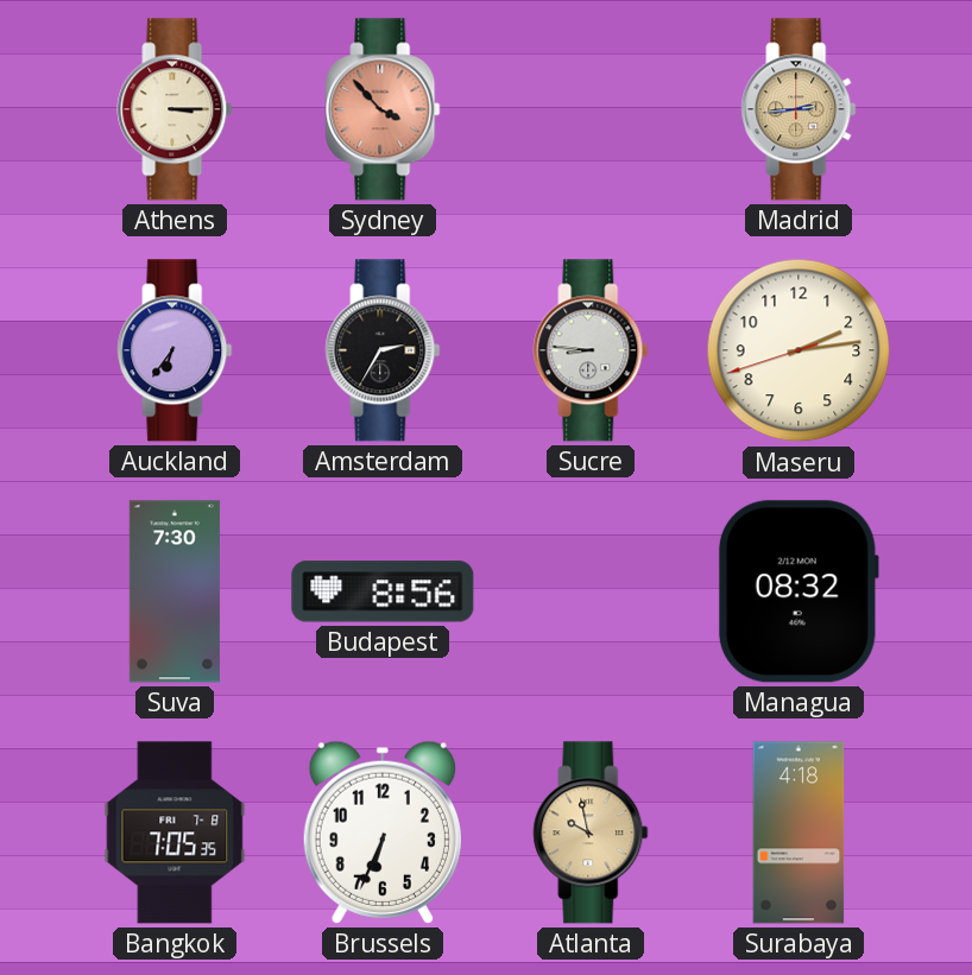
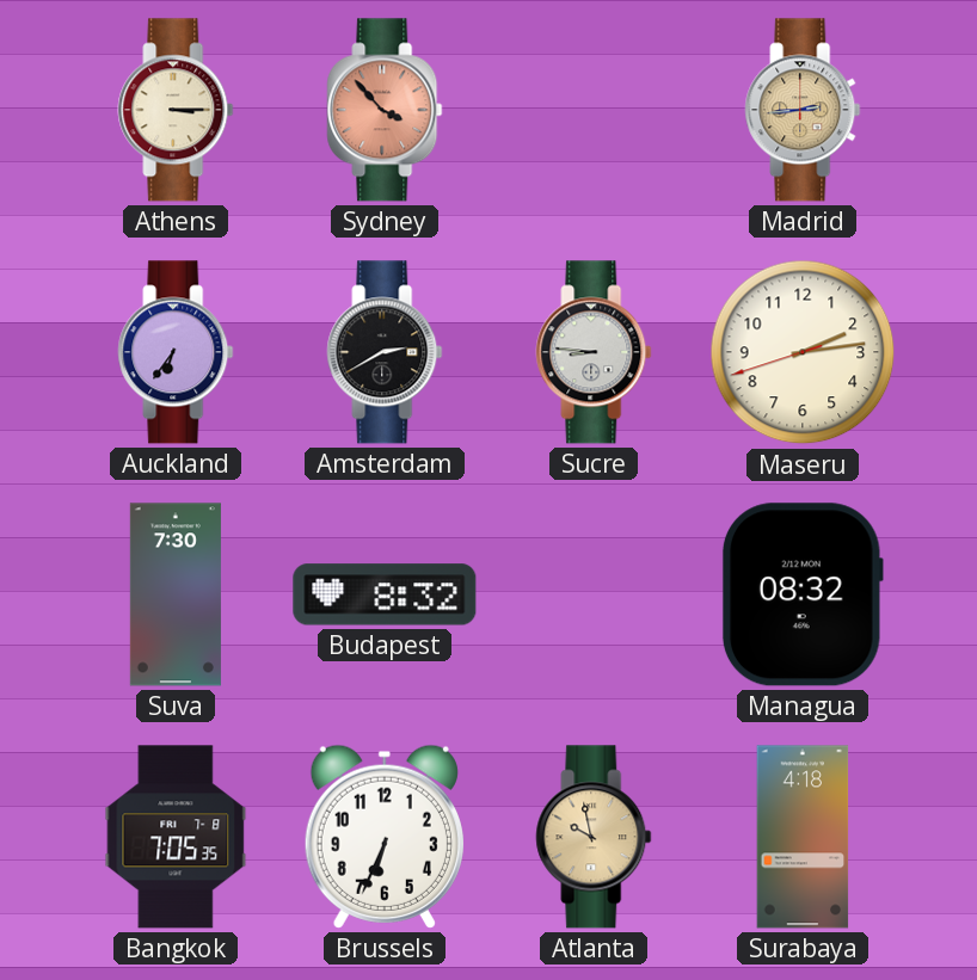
Amsterdam: 2:35 -> 2:40
Budapest: 8:56 -> 8:32
